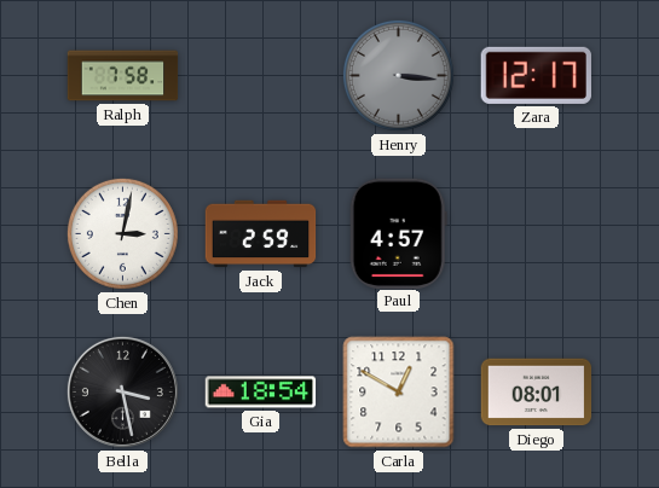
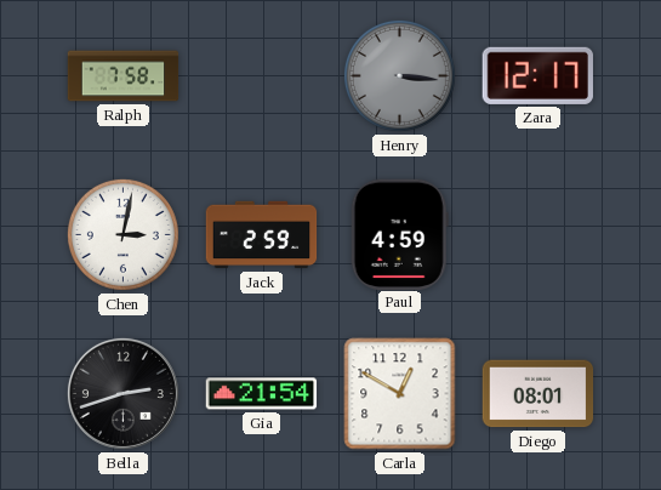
Paul: 4:57 -> 4:59
Bella: 3:28 -> 2:42
Gia: 18:54 -> 21:54
